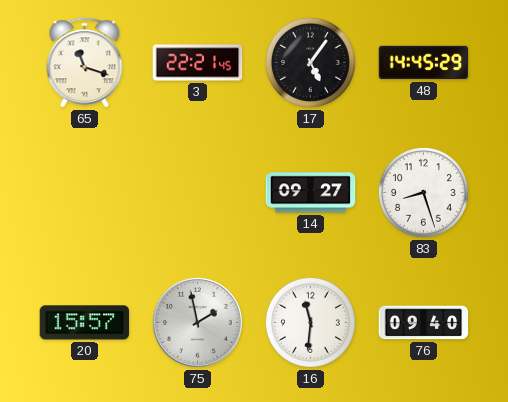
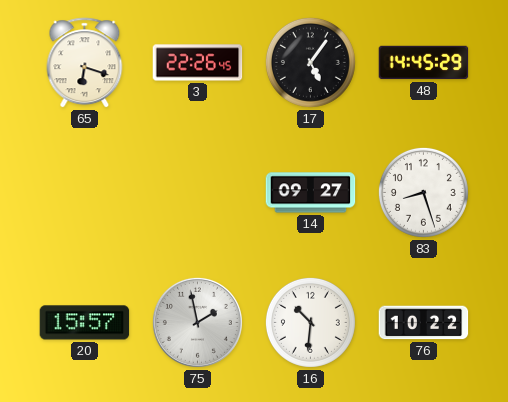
65: 11:18 -> 6:18
3: 22:21 -> 22:26
16: 11:31 -> 10:31
76: 09:40 -> 10:22
